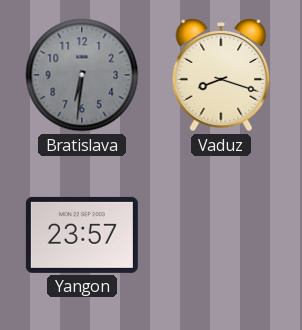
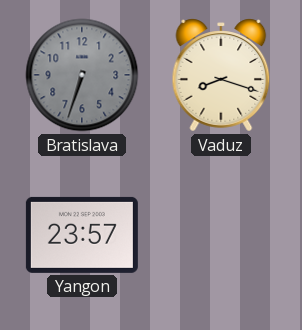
Bratislava: 6:31 -> 6:33
